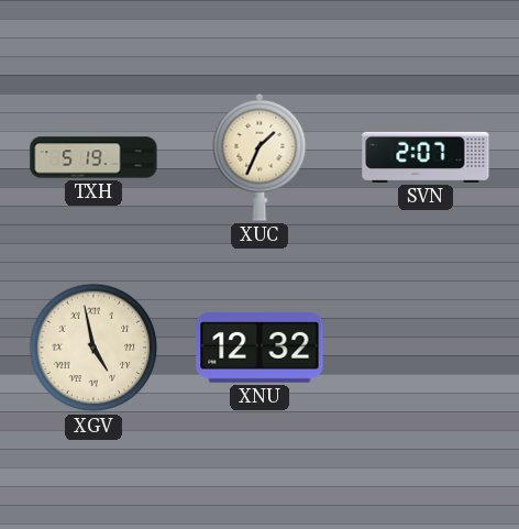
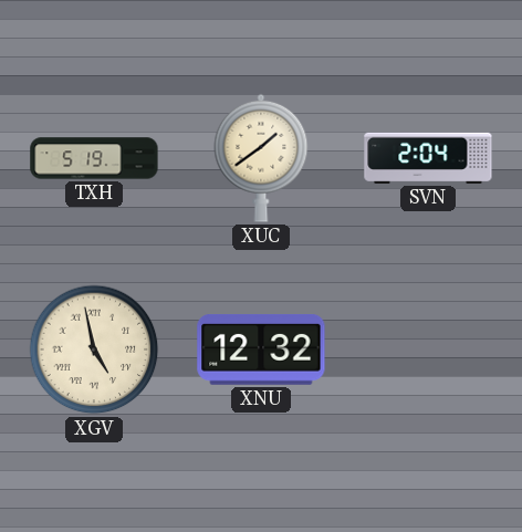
XUC: 1:34 -> 1:39
SVN: 2:07 -> 2:04
